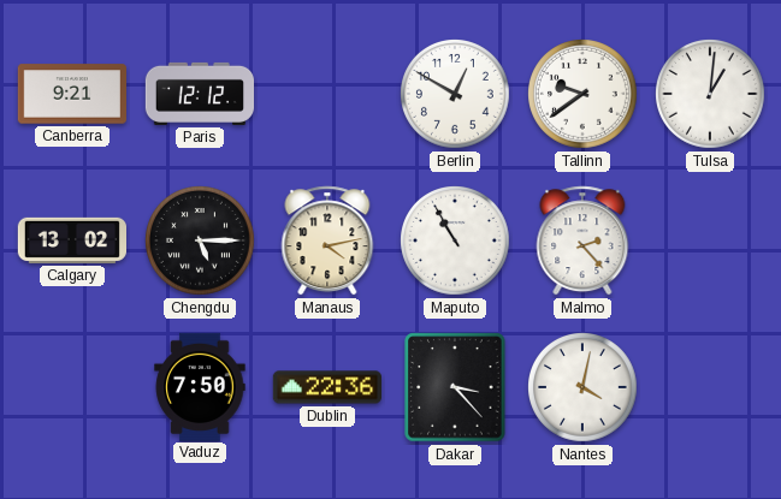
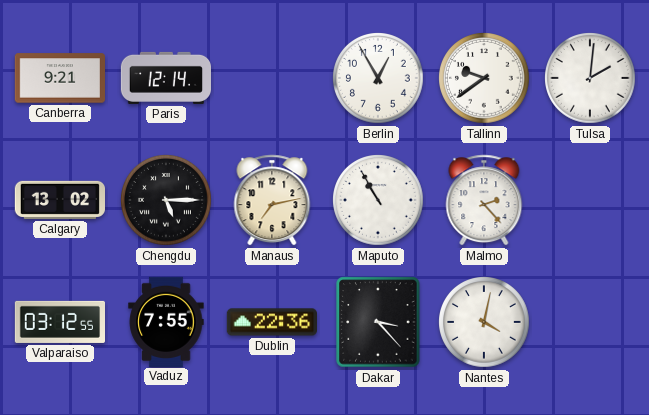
Paris: 12:12 -> 12:14
Berlin: 12:50 -> 12:55
Tulsa: 1:01 -> 2:01
Manaus: 4:13 -> 7:13
Valparaiso: none -> 03:12
Vaduz: 7:50 -> 7:55
